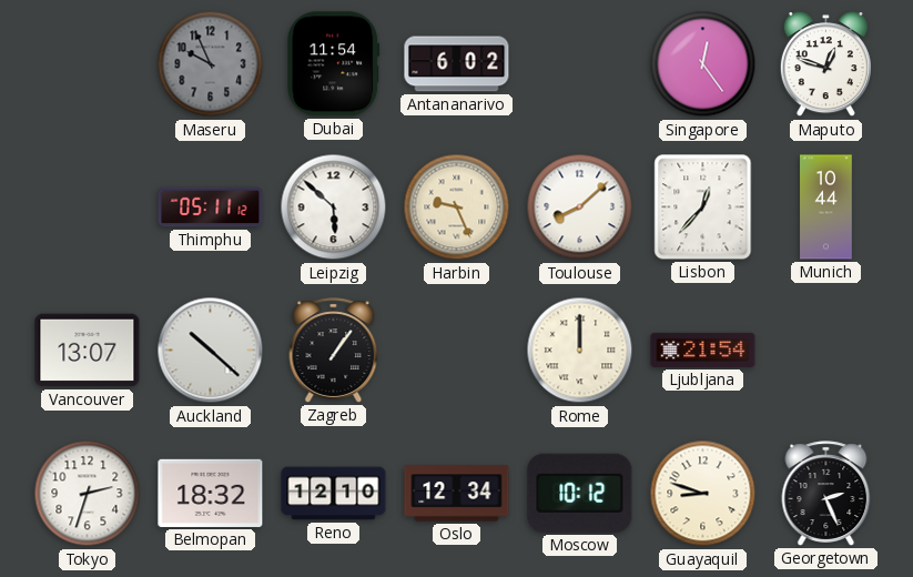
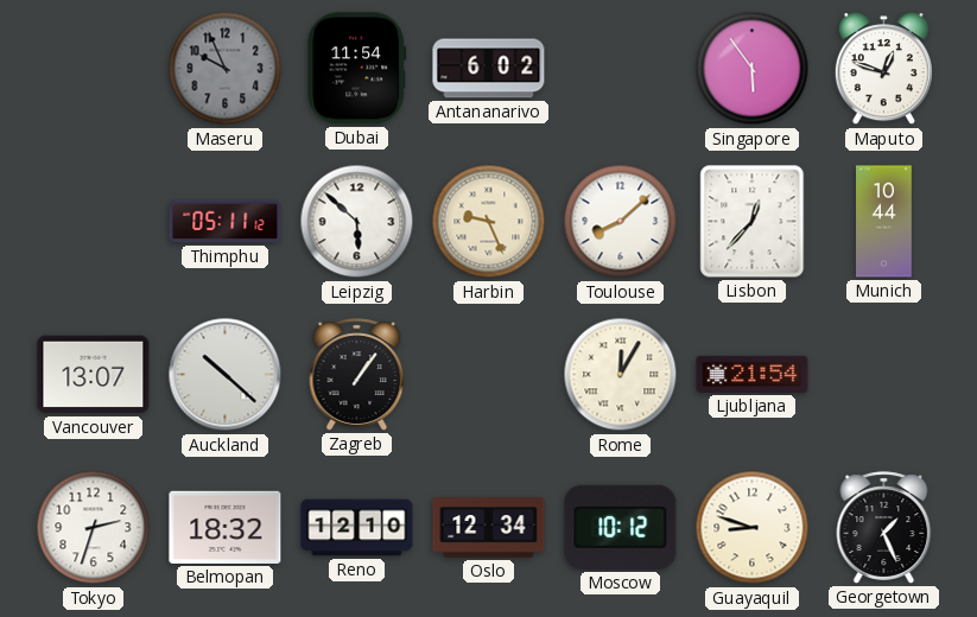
Singapore: 12:24 -> 5:54
Rome: 12:00 -> 12:05
Georgetown: 2:26 -> 1:26
